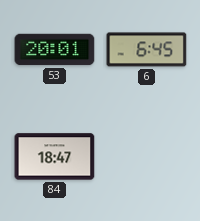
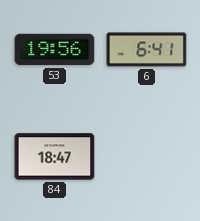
53: 20:01 -> 19:56
6: 6:45 -> 6:41
